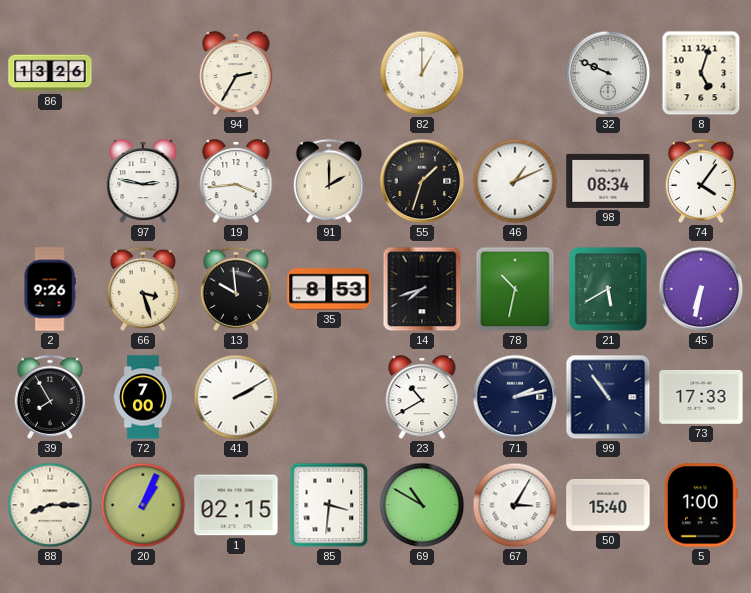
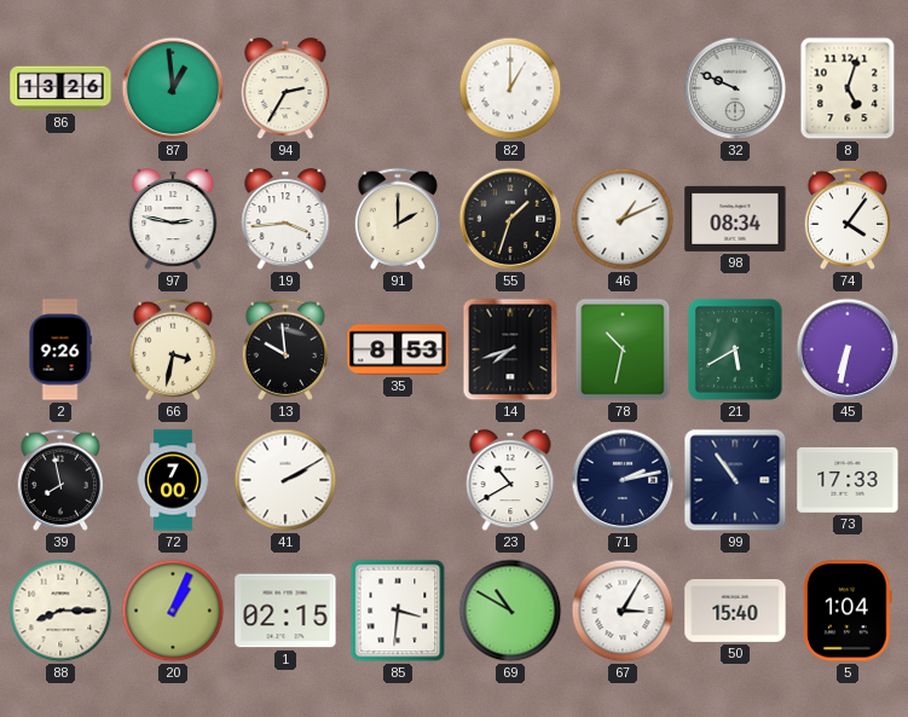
87: none -> 12:59
66: 3:27 -> 3:32
39: 7:55 -> 7:58
5: 1:00 -> 1:04
